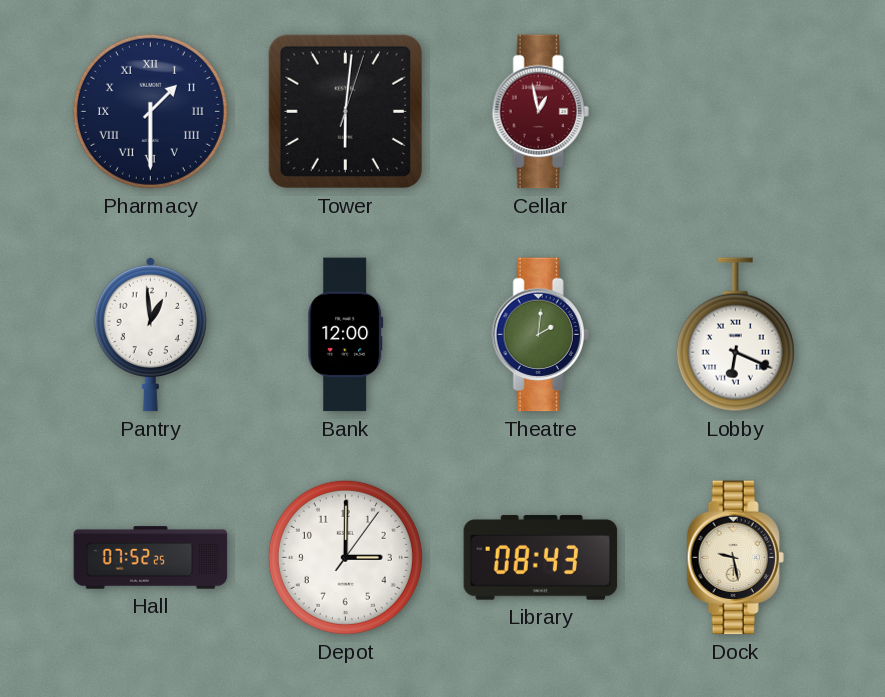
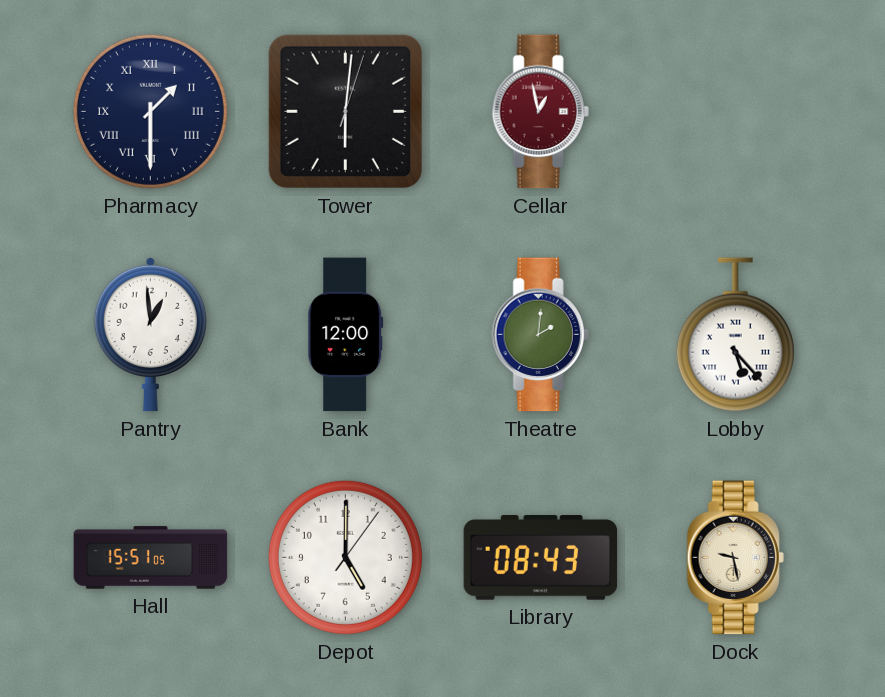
Lobby: 6:19 -> 5:23
Hall: 07:52 -> 15:51
Depot: 3:00 -> 5:00
